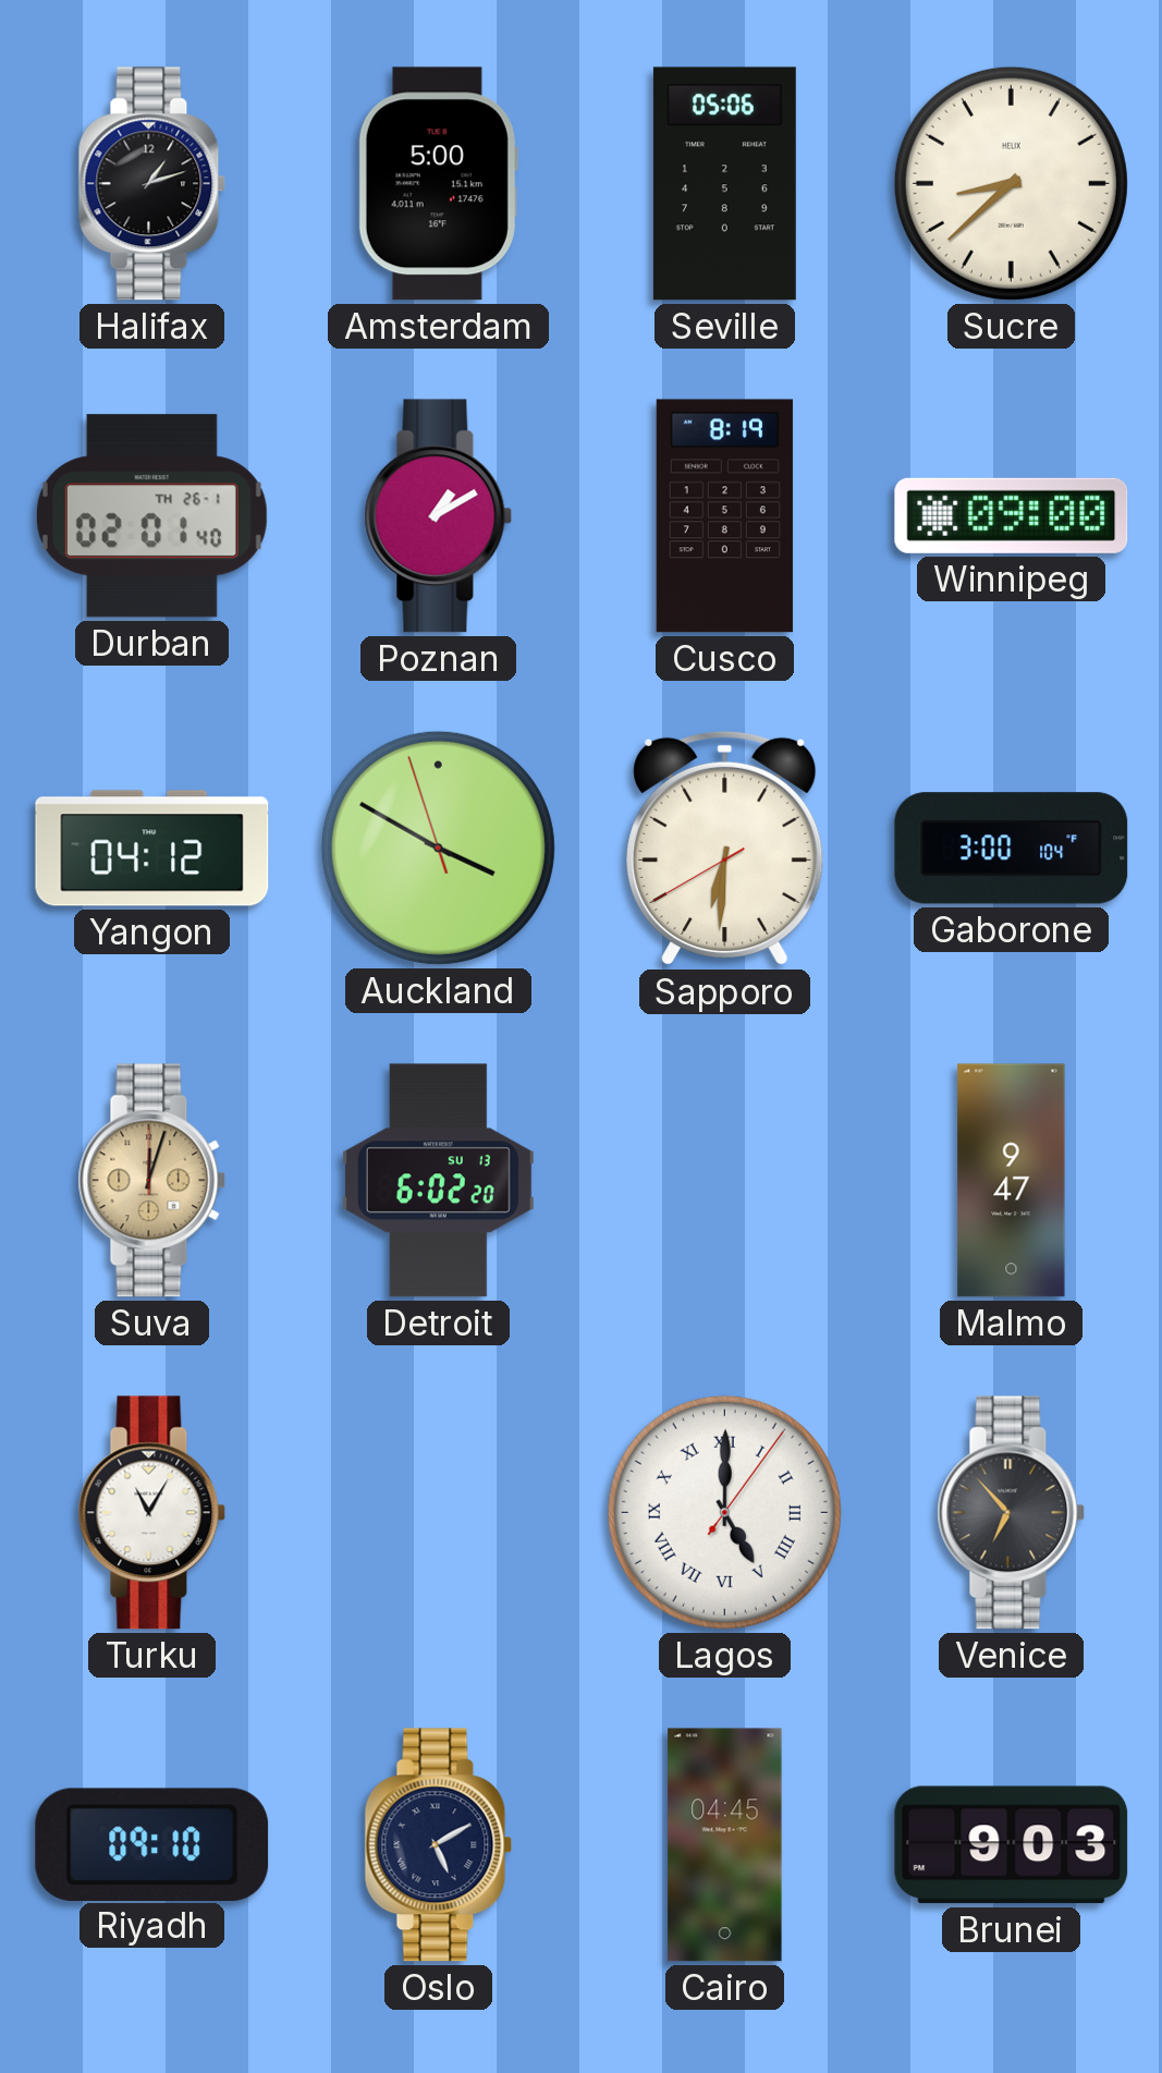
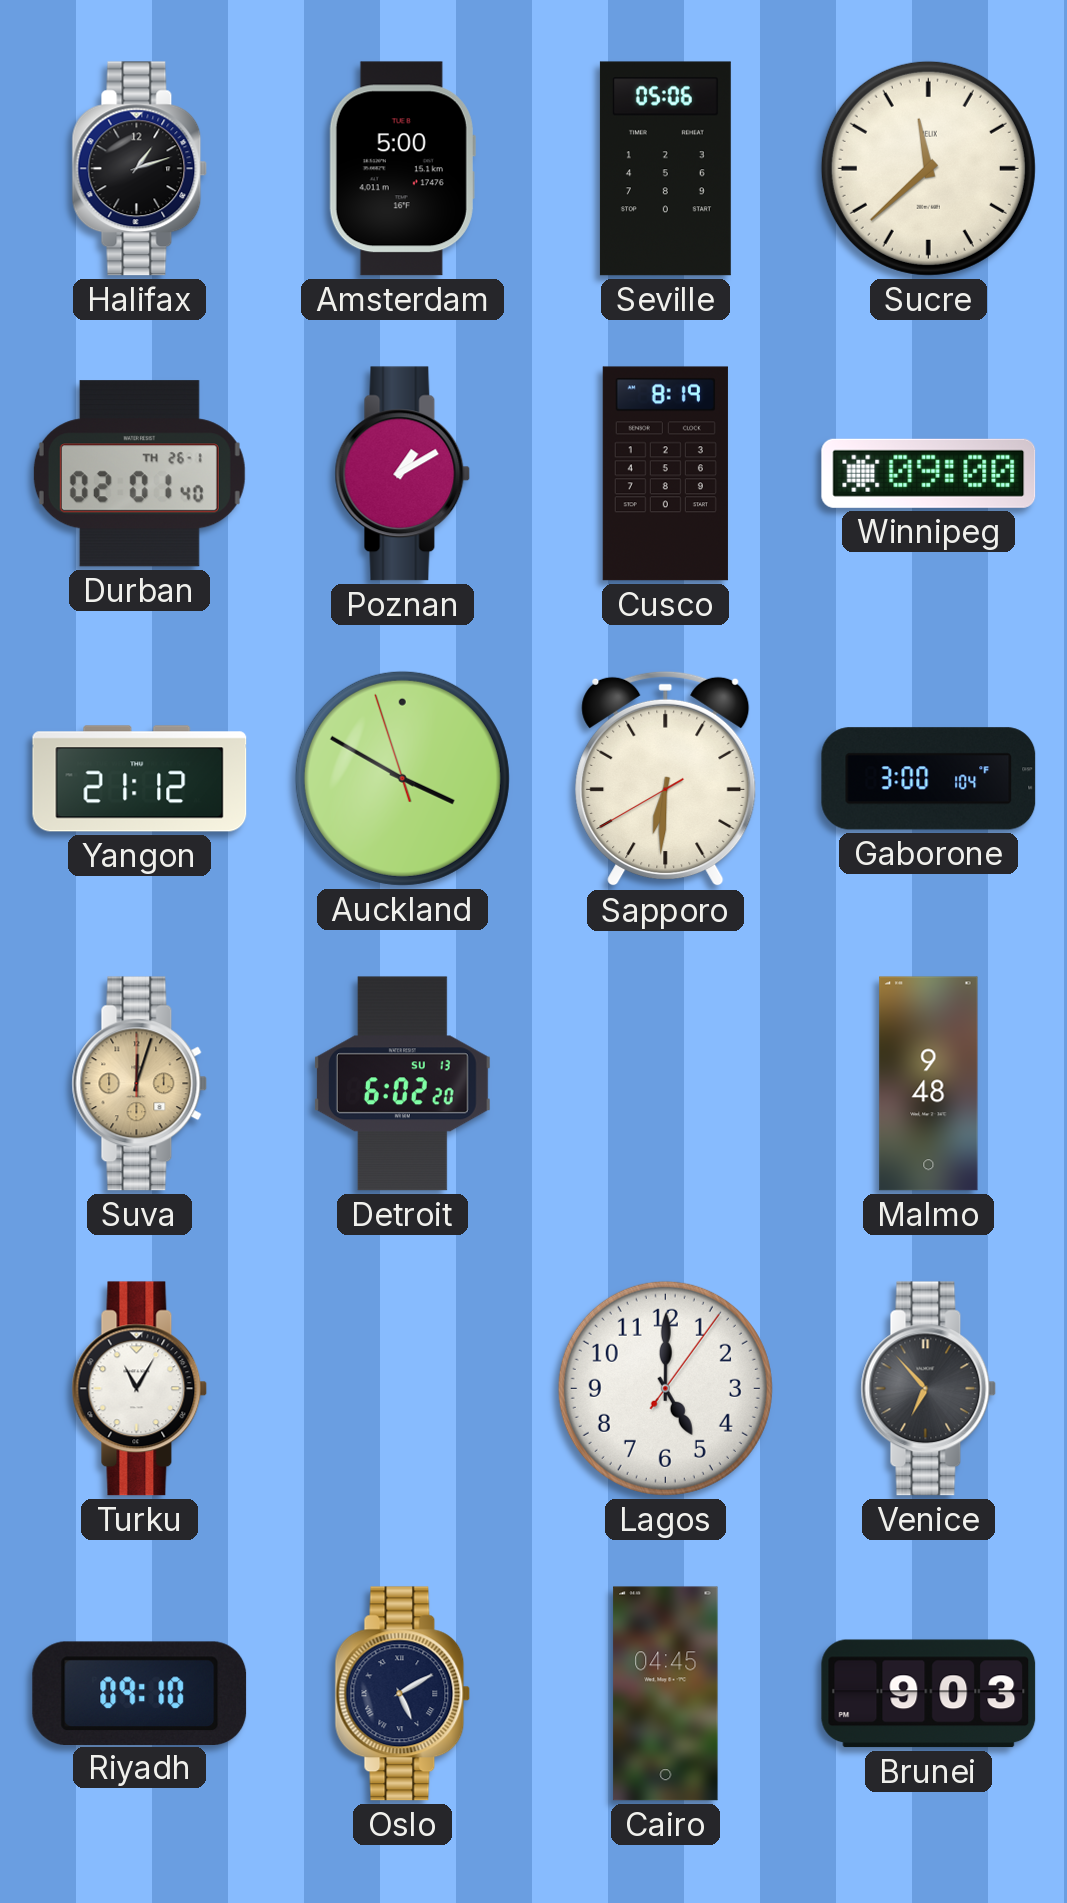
Sucre: 8:38 -> 11:38
Yangon: 04:12 -> 21:12
Malmo: 9:47 -> 9:48
Lagos numerals: Roman -> Arabic
